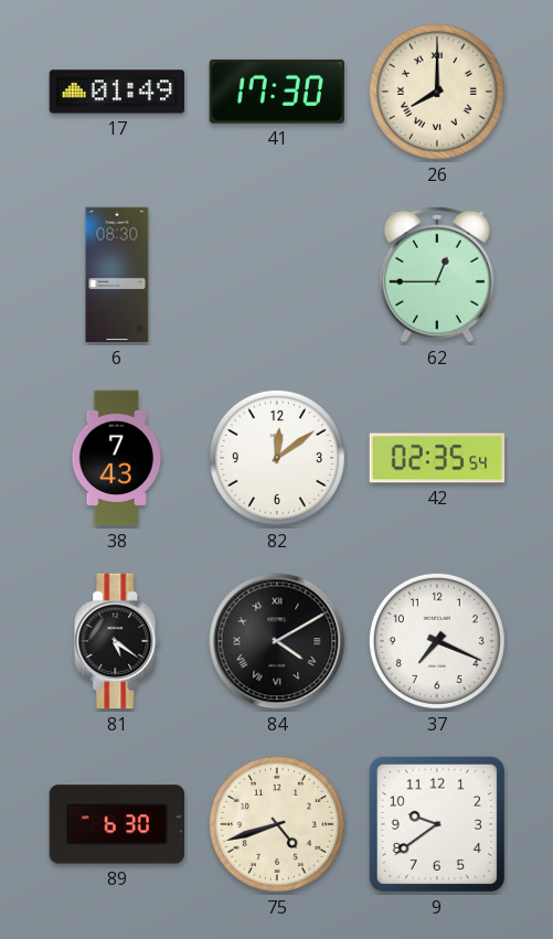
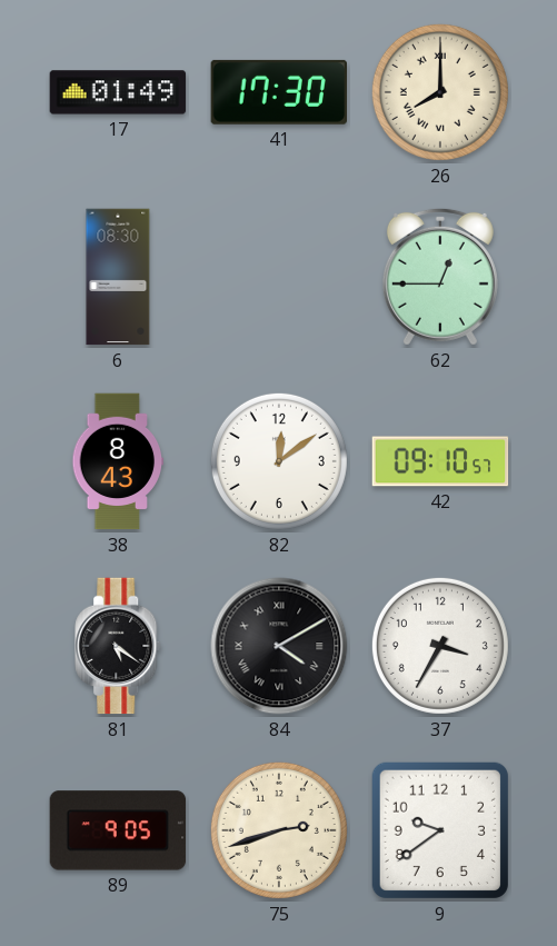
38: 7:43 -> 8:43
42: 02:35 -> 09:10
37: 7:19 -> 3:35
89: 6:30 -> 9:05
75: 4:42 -> 2:42
